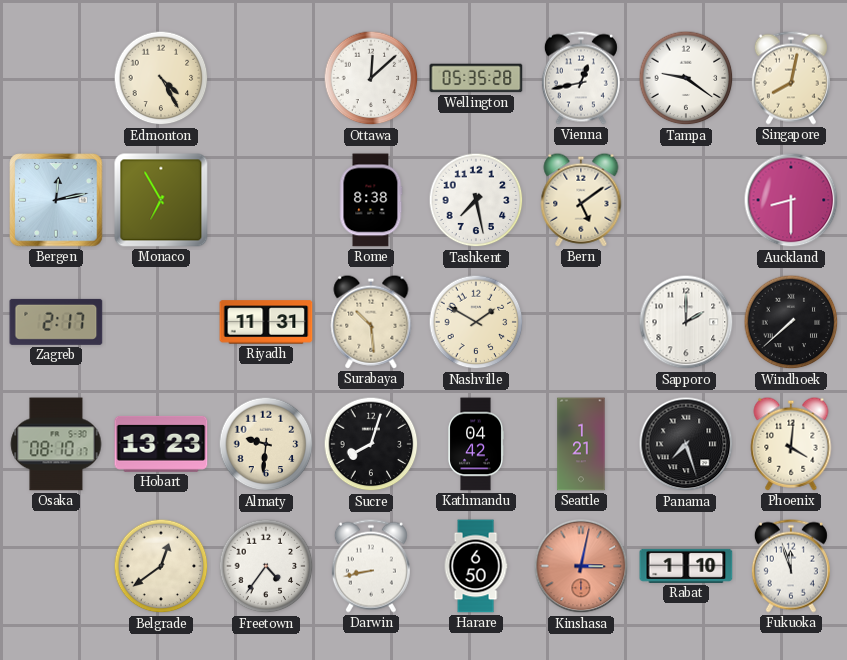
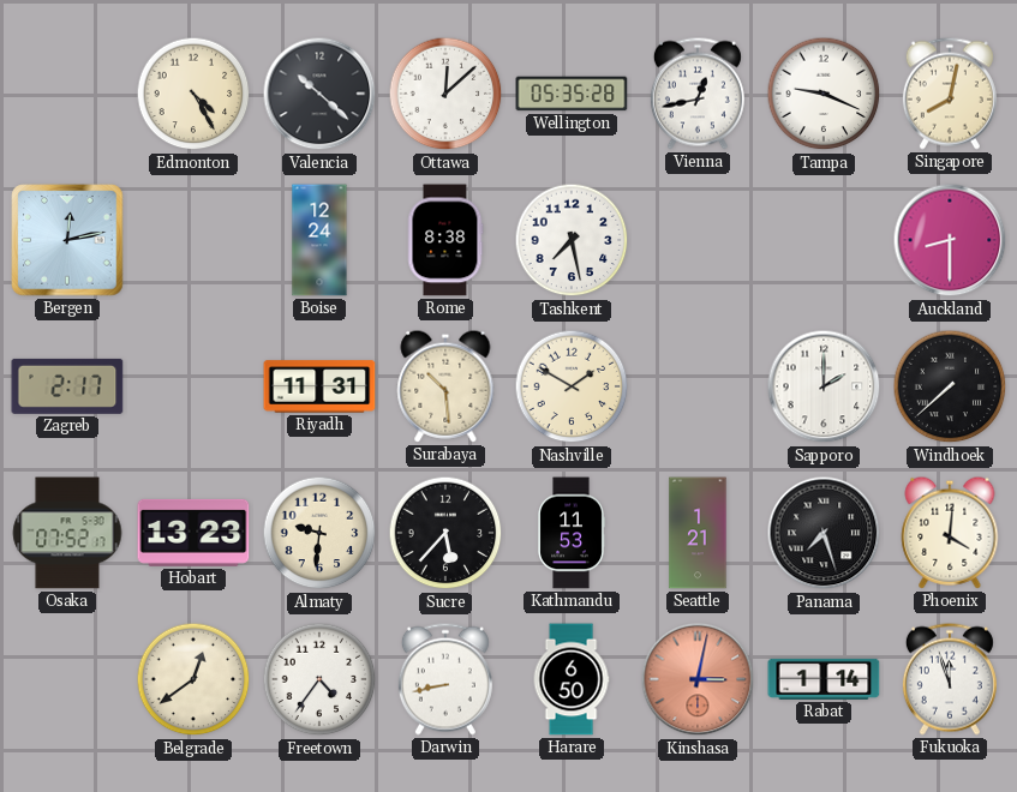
Valencia: none -> 10:22
Tampa: 9:21 -> 9:19
Monaco: 6:55 -> none
Boise: none -> 12:24
Bern: 5:09 -> none
Osaka: 08:10 -> 07:52
Sucre: 8:03 -> 5:37
Kathmandu: 04:42 -> 11:53
Rabat: 1:10 -> 1:14
